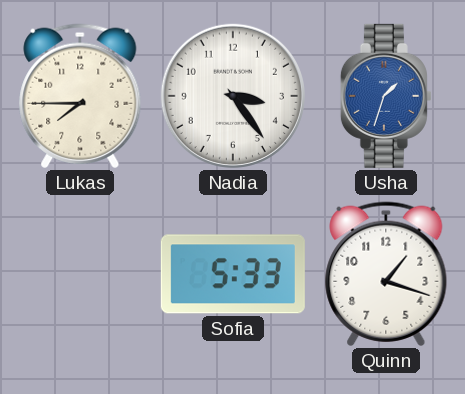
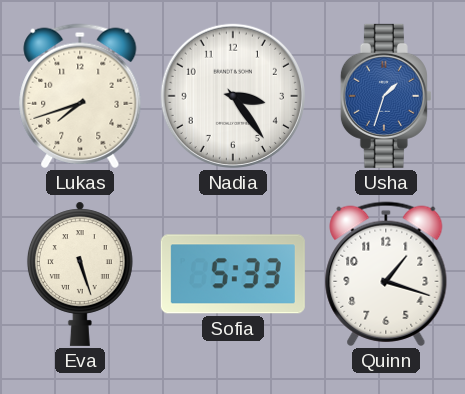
Lukas: 7:45 -> 7:42
Eva: none -> 5:27
